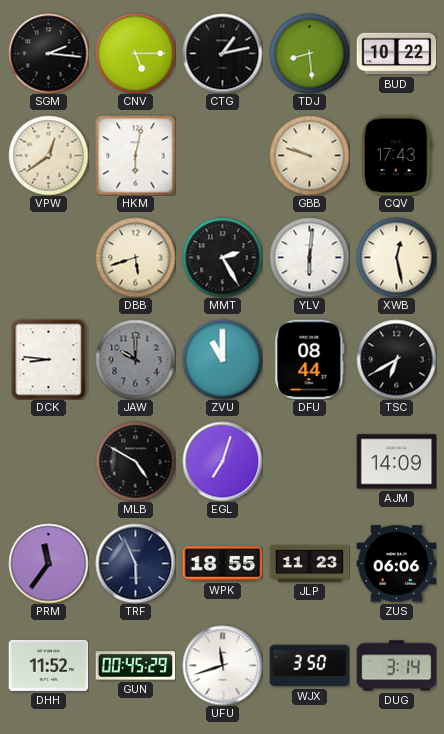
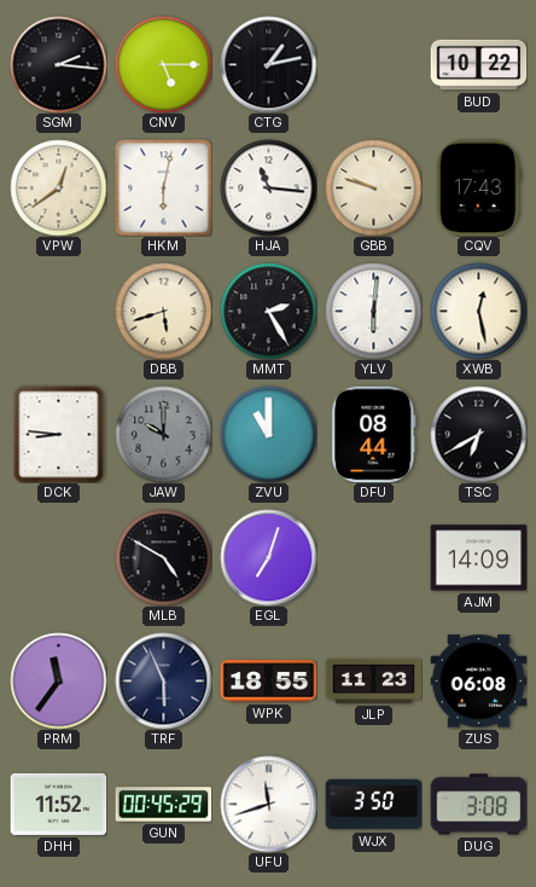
TDJ: 8:29 -> none
HJA: none -> 11:16
ZUS: 06:06 -> 06:08
DUG: 3:14 -> 3:08
